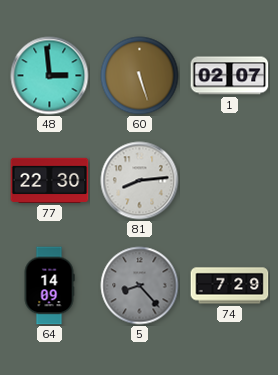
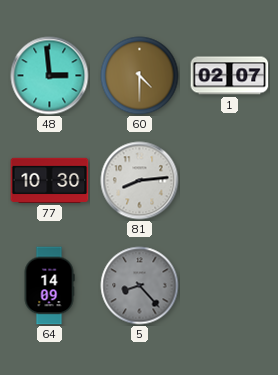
60: 5:27 -> 4:30
77: 22:30 -> 10:30
74: 7:29 -> none
